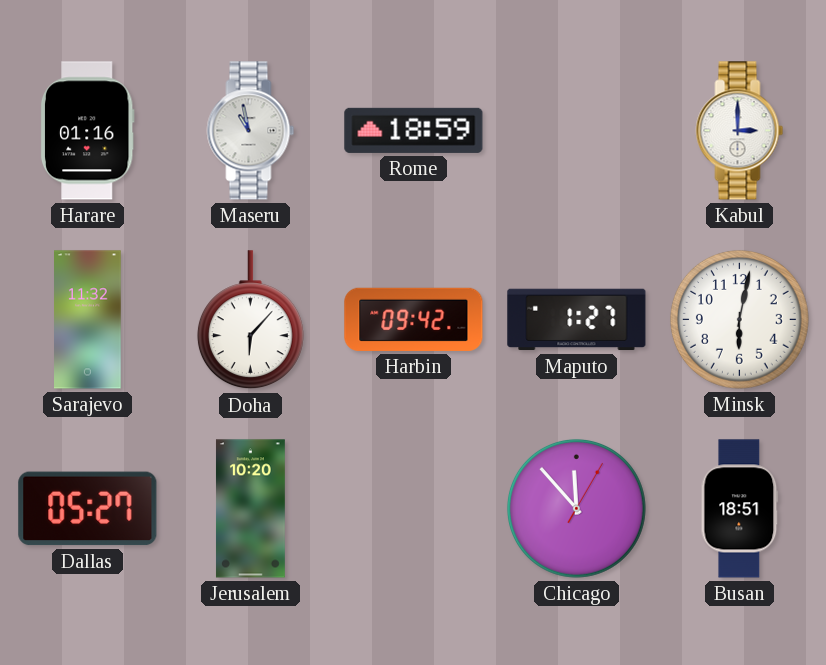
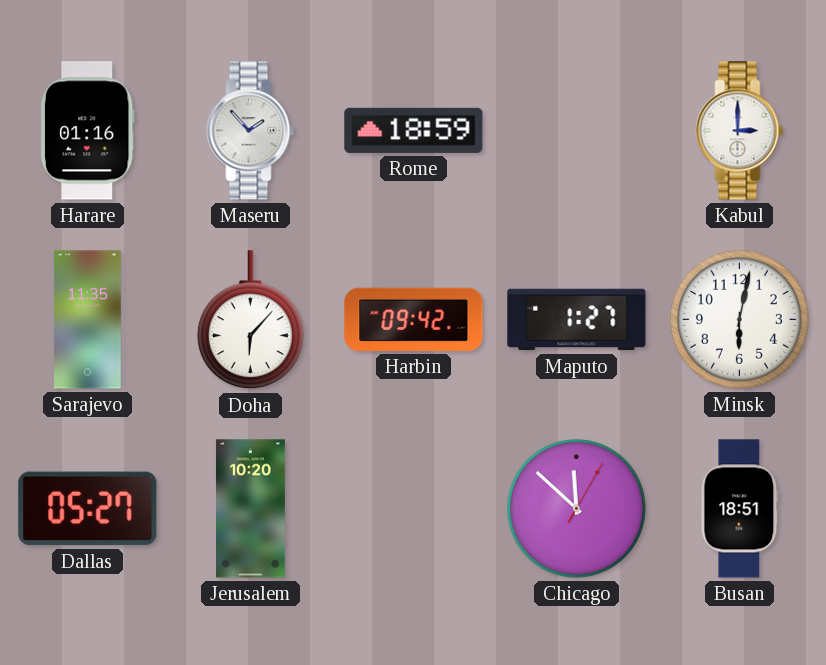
Maseru: 10:58 -> 1:53
Sarajevo: 11:32 -> 11:35
Chicago: 11:53 -> 11:52
